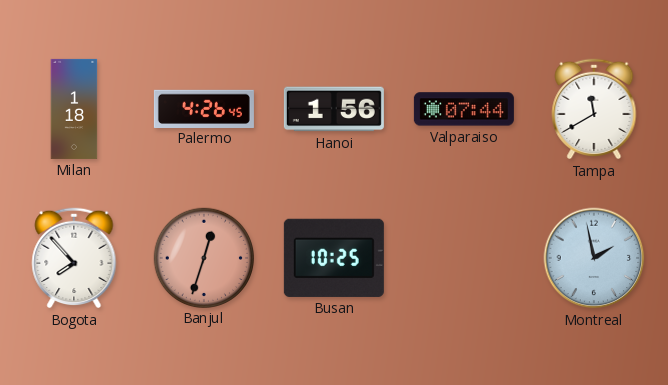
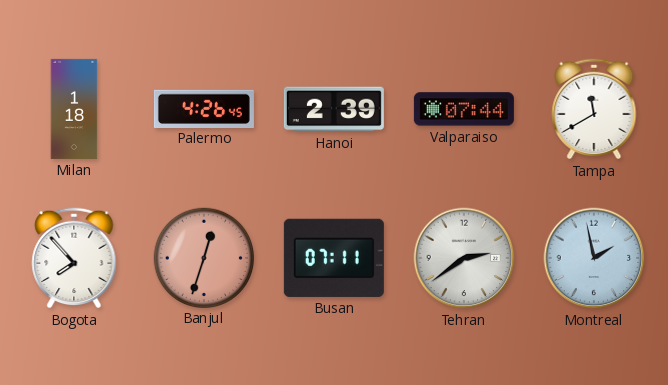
Hanoi: 1:56 -> 2:39
Busan: 10:25 -> 07:11
Tehran: none -> 2:39
